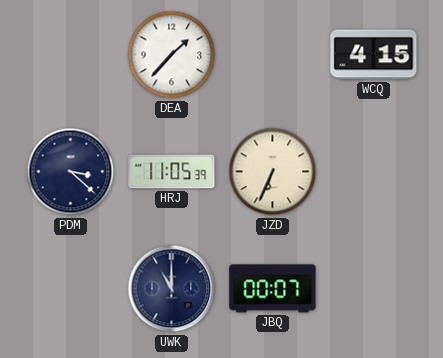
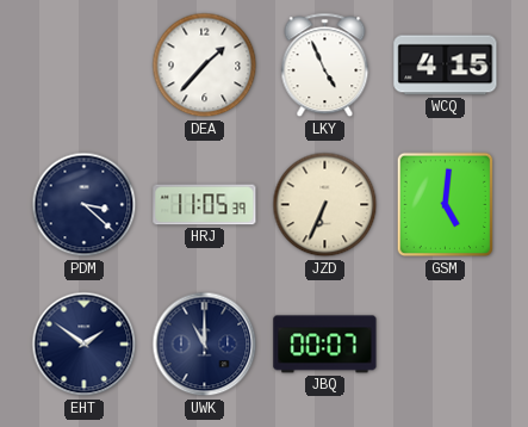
LKY: none -> 4:56
GSM: none -> 5:01
EHT: none -> 1:51
